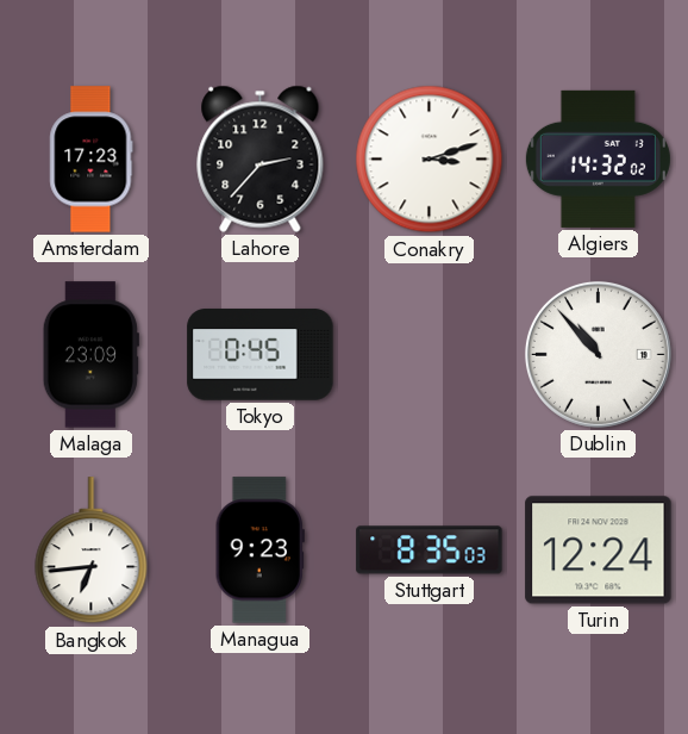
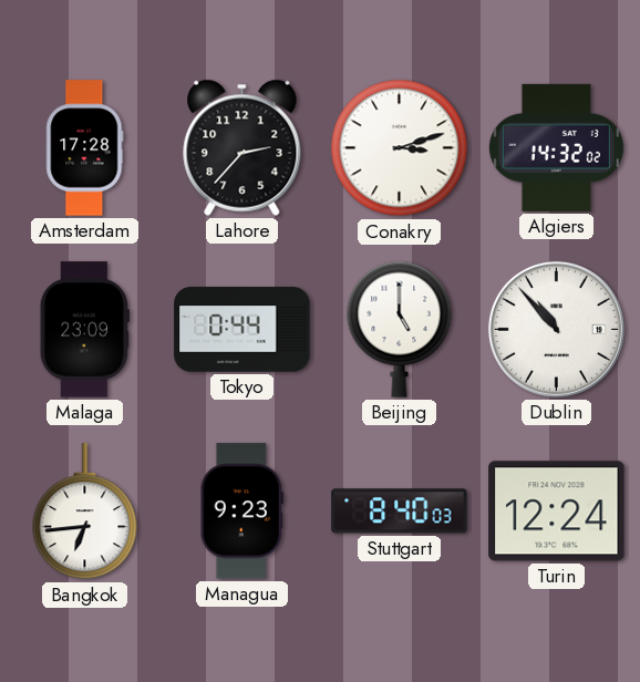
Amsterdam: 17:23 -> 17:28
Tokyo: 0:45 -> 0:44
Beijing: none -> 5:00
Stuttgart: 8:35 -> 8:40
